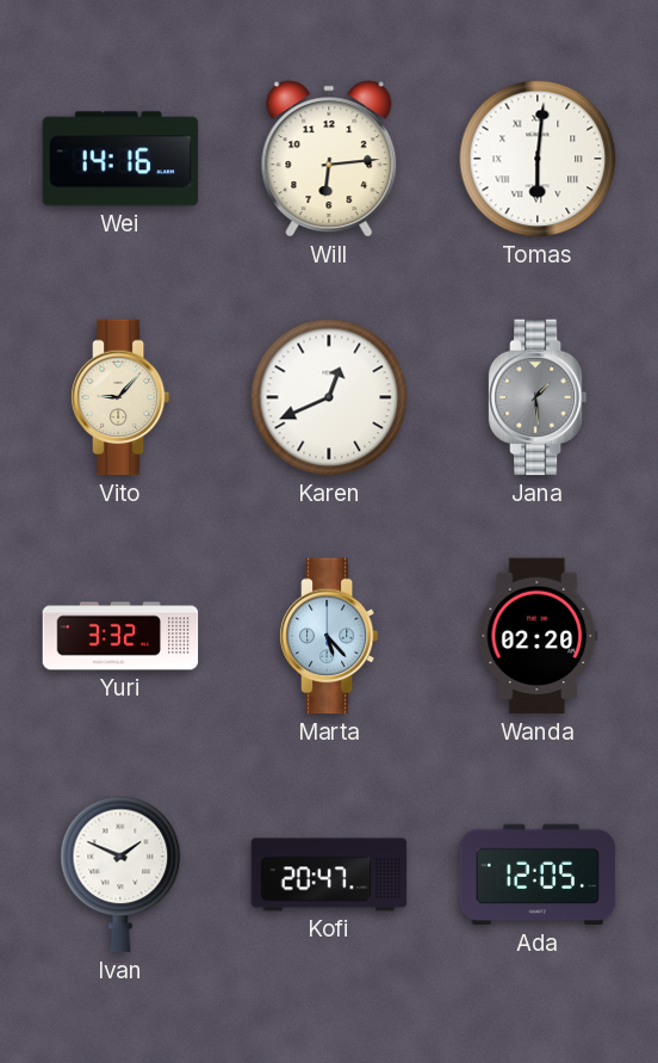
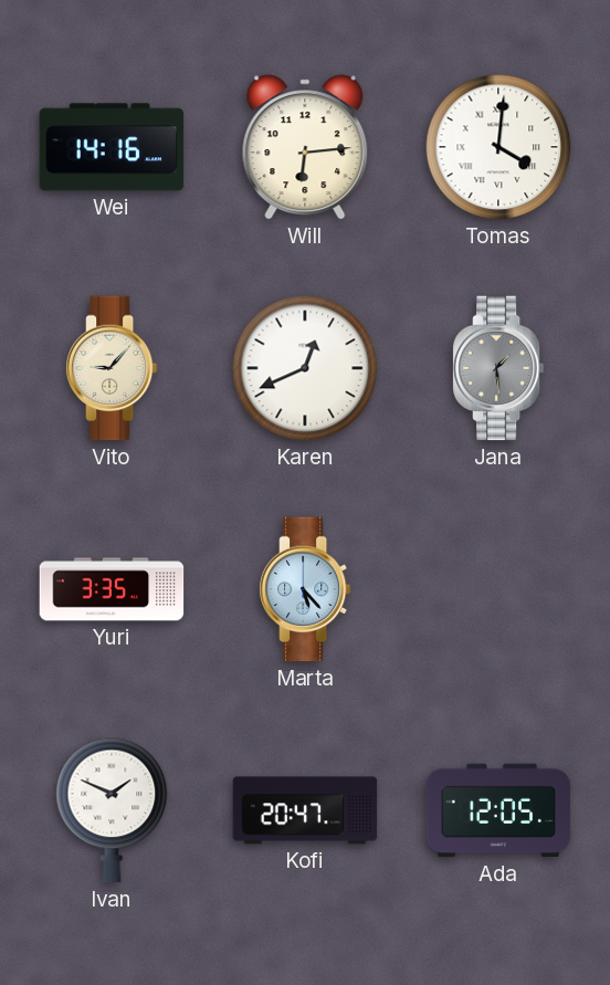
Tomas: 6:01 -> 4:01
Yuri: 3:32 -> 3:35
Wanda: 02:20 -> none
